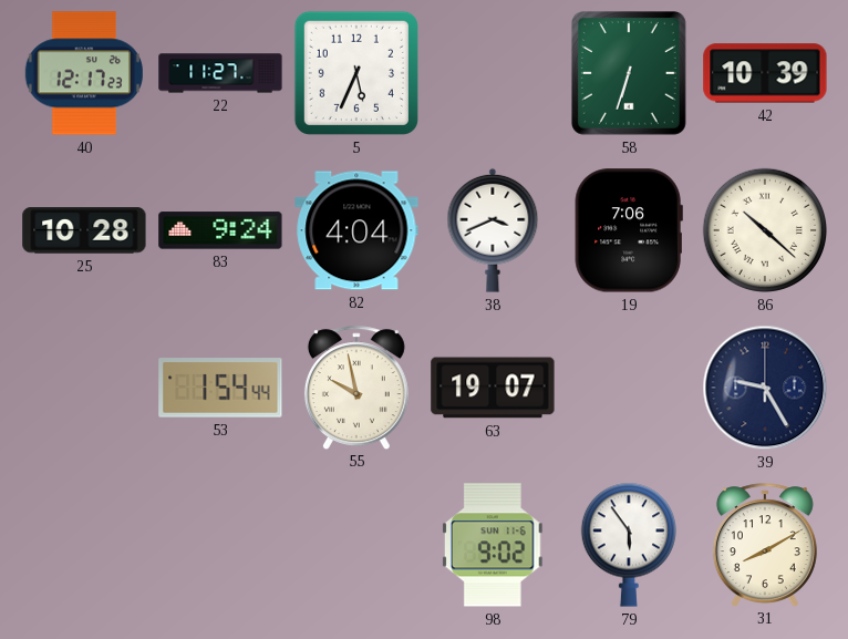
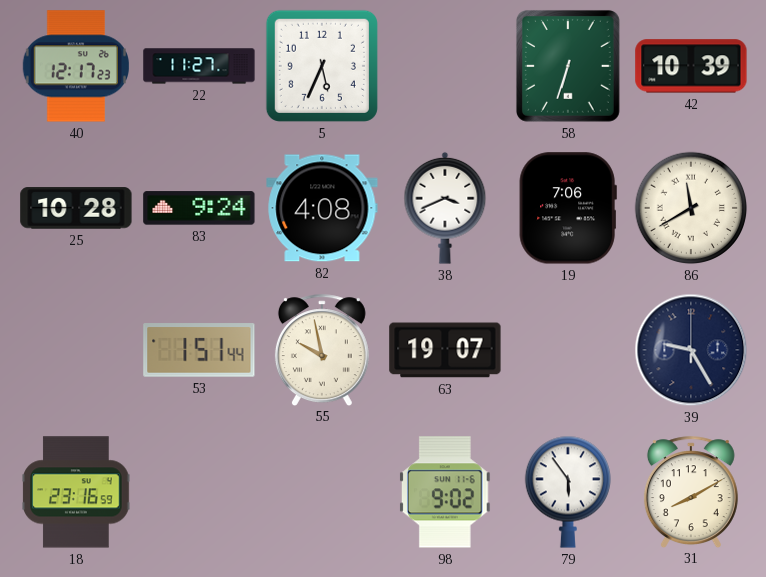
82: 4:04 -> 4:08
86: 10:22 -> 11:40
53: 1:54 -> 1:51
18: none -> 23:16
